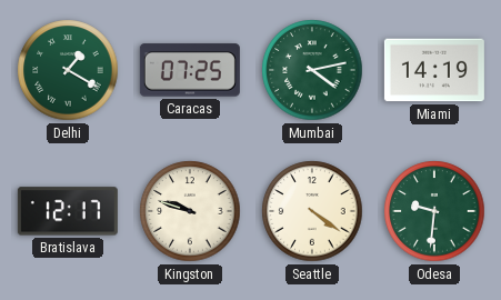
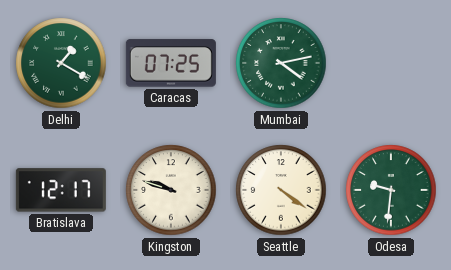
Miami: 14:19 -> none
